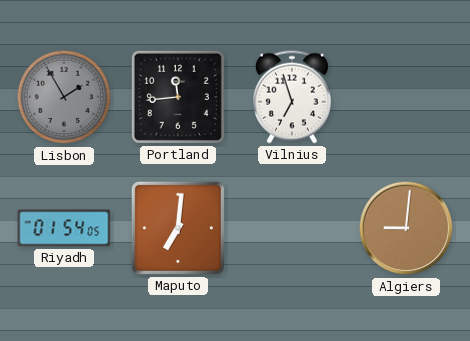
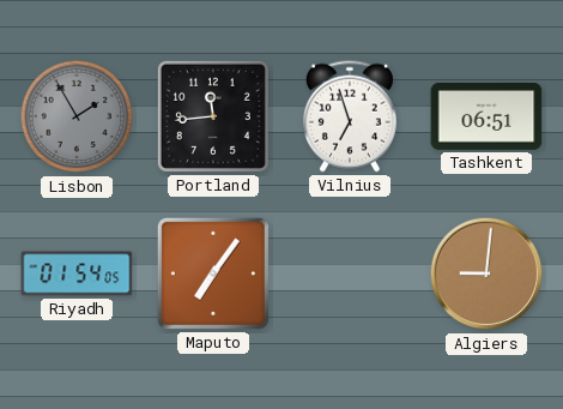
Tashkent: none -> 06:51
Maputo: 7:01 -> 7:06
